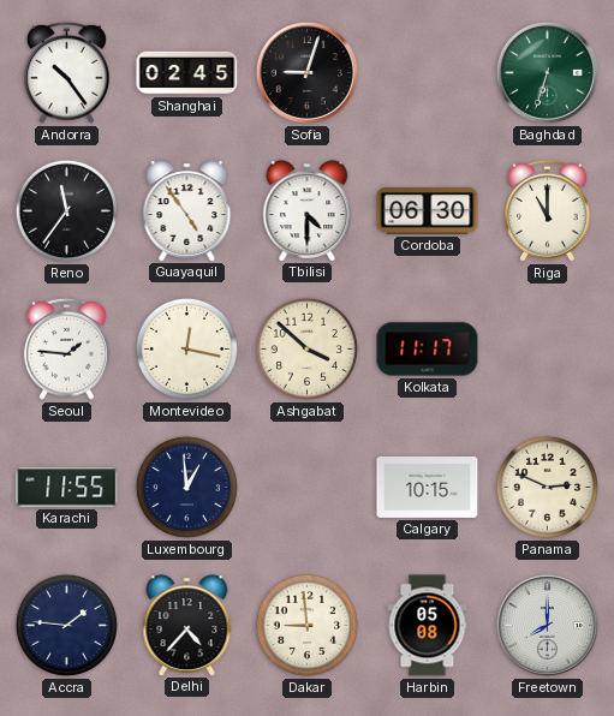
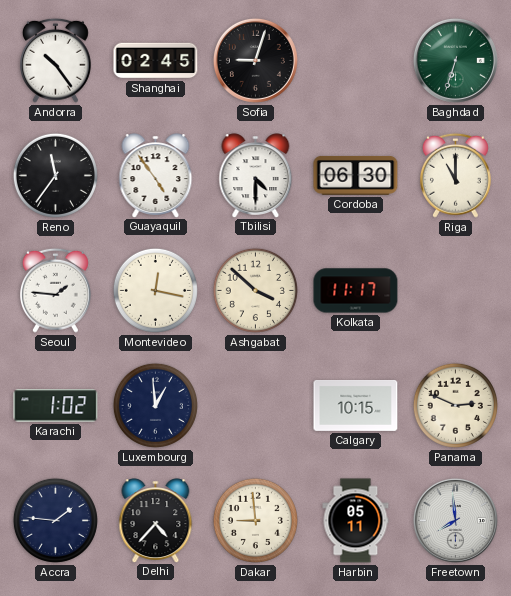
Karachi: 11:55 -> 1:02
Harbin: 05:08 -> 05:11
Freetown: 8:00 -> 7:59
